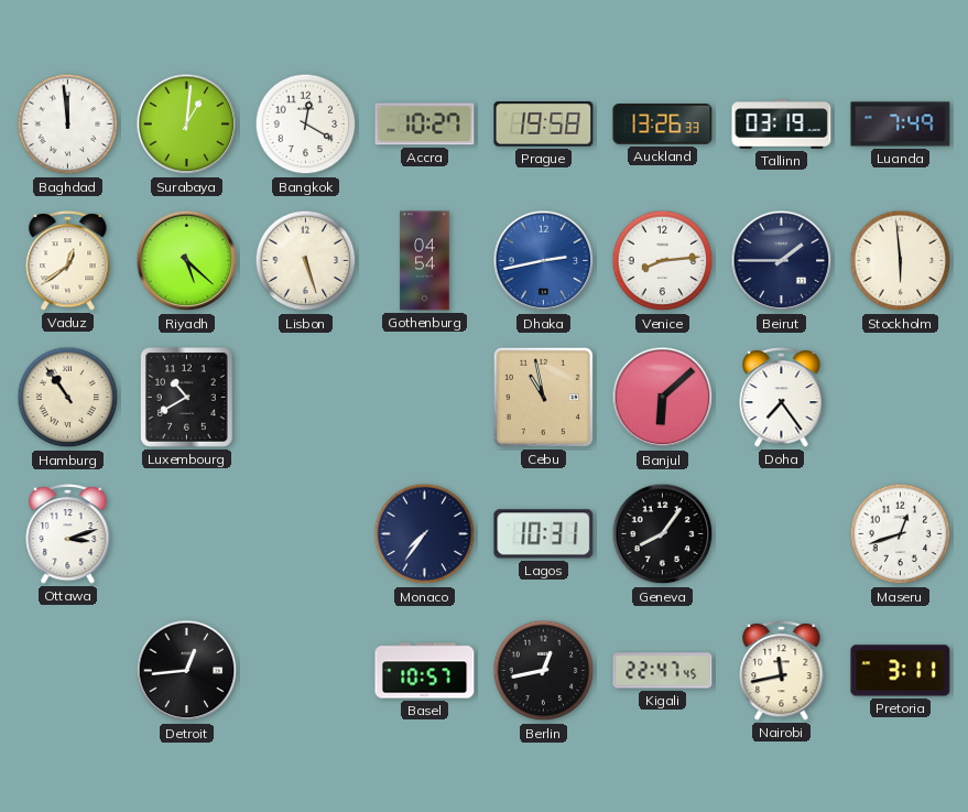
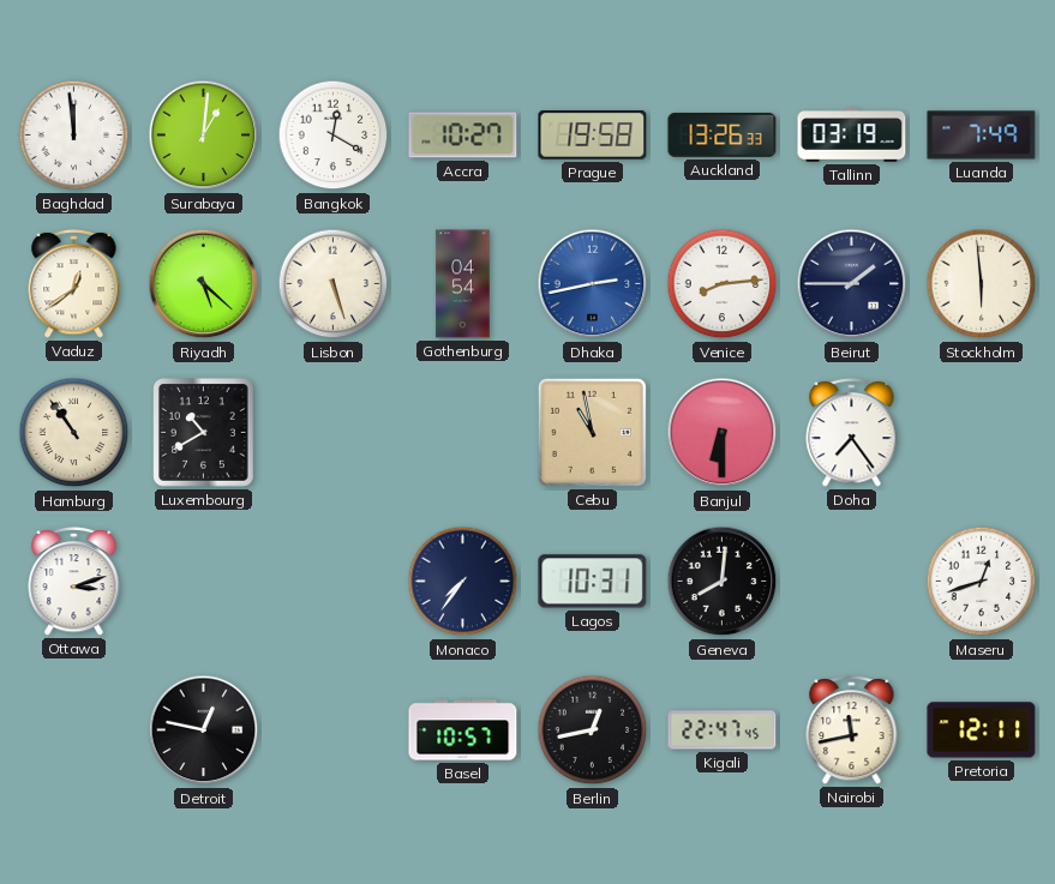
Banjul: 6:08 -> 6:30
Geneva: 8:06 -> 8:01
Detroit: 12:44 -> 12:47
Pretoria: 3:11 -> 12:11
